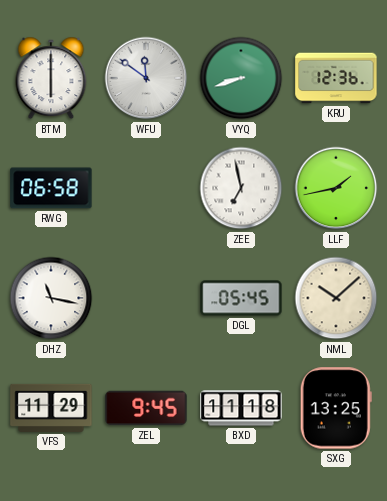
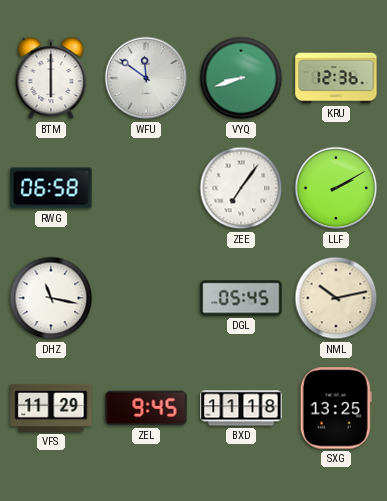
ZEE: 6:58 -> 7:06
LLF: 1:43 -> 2:10
NML: 10:08 -> 10:13
